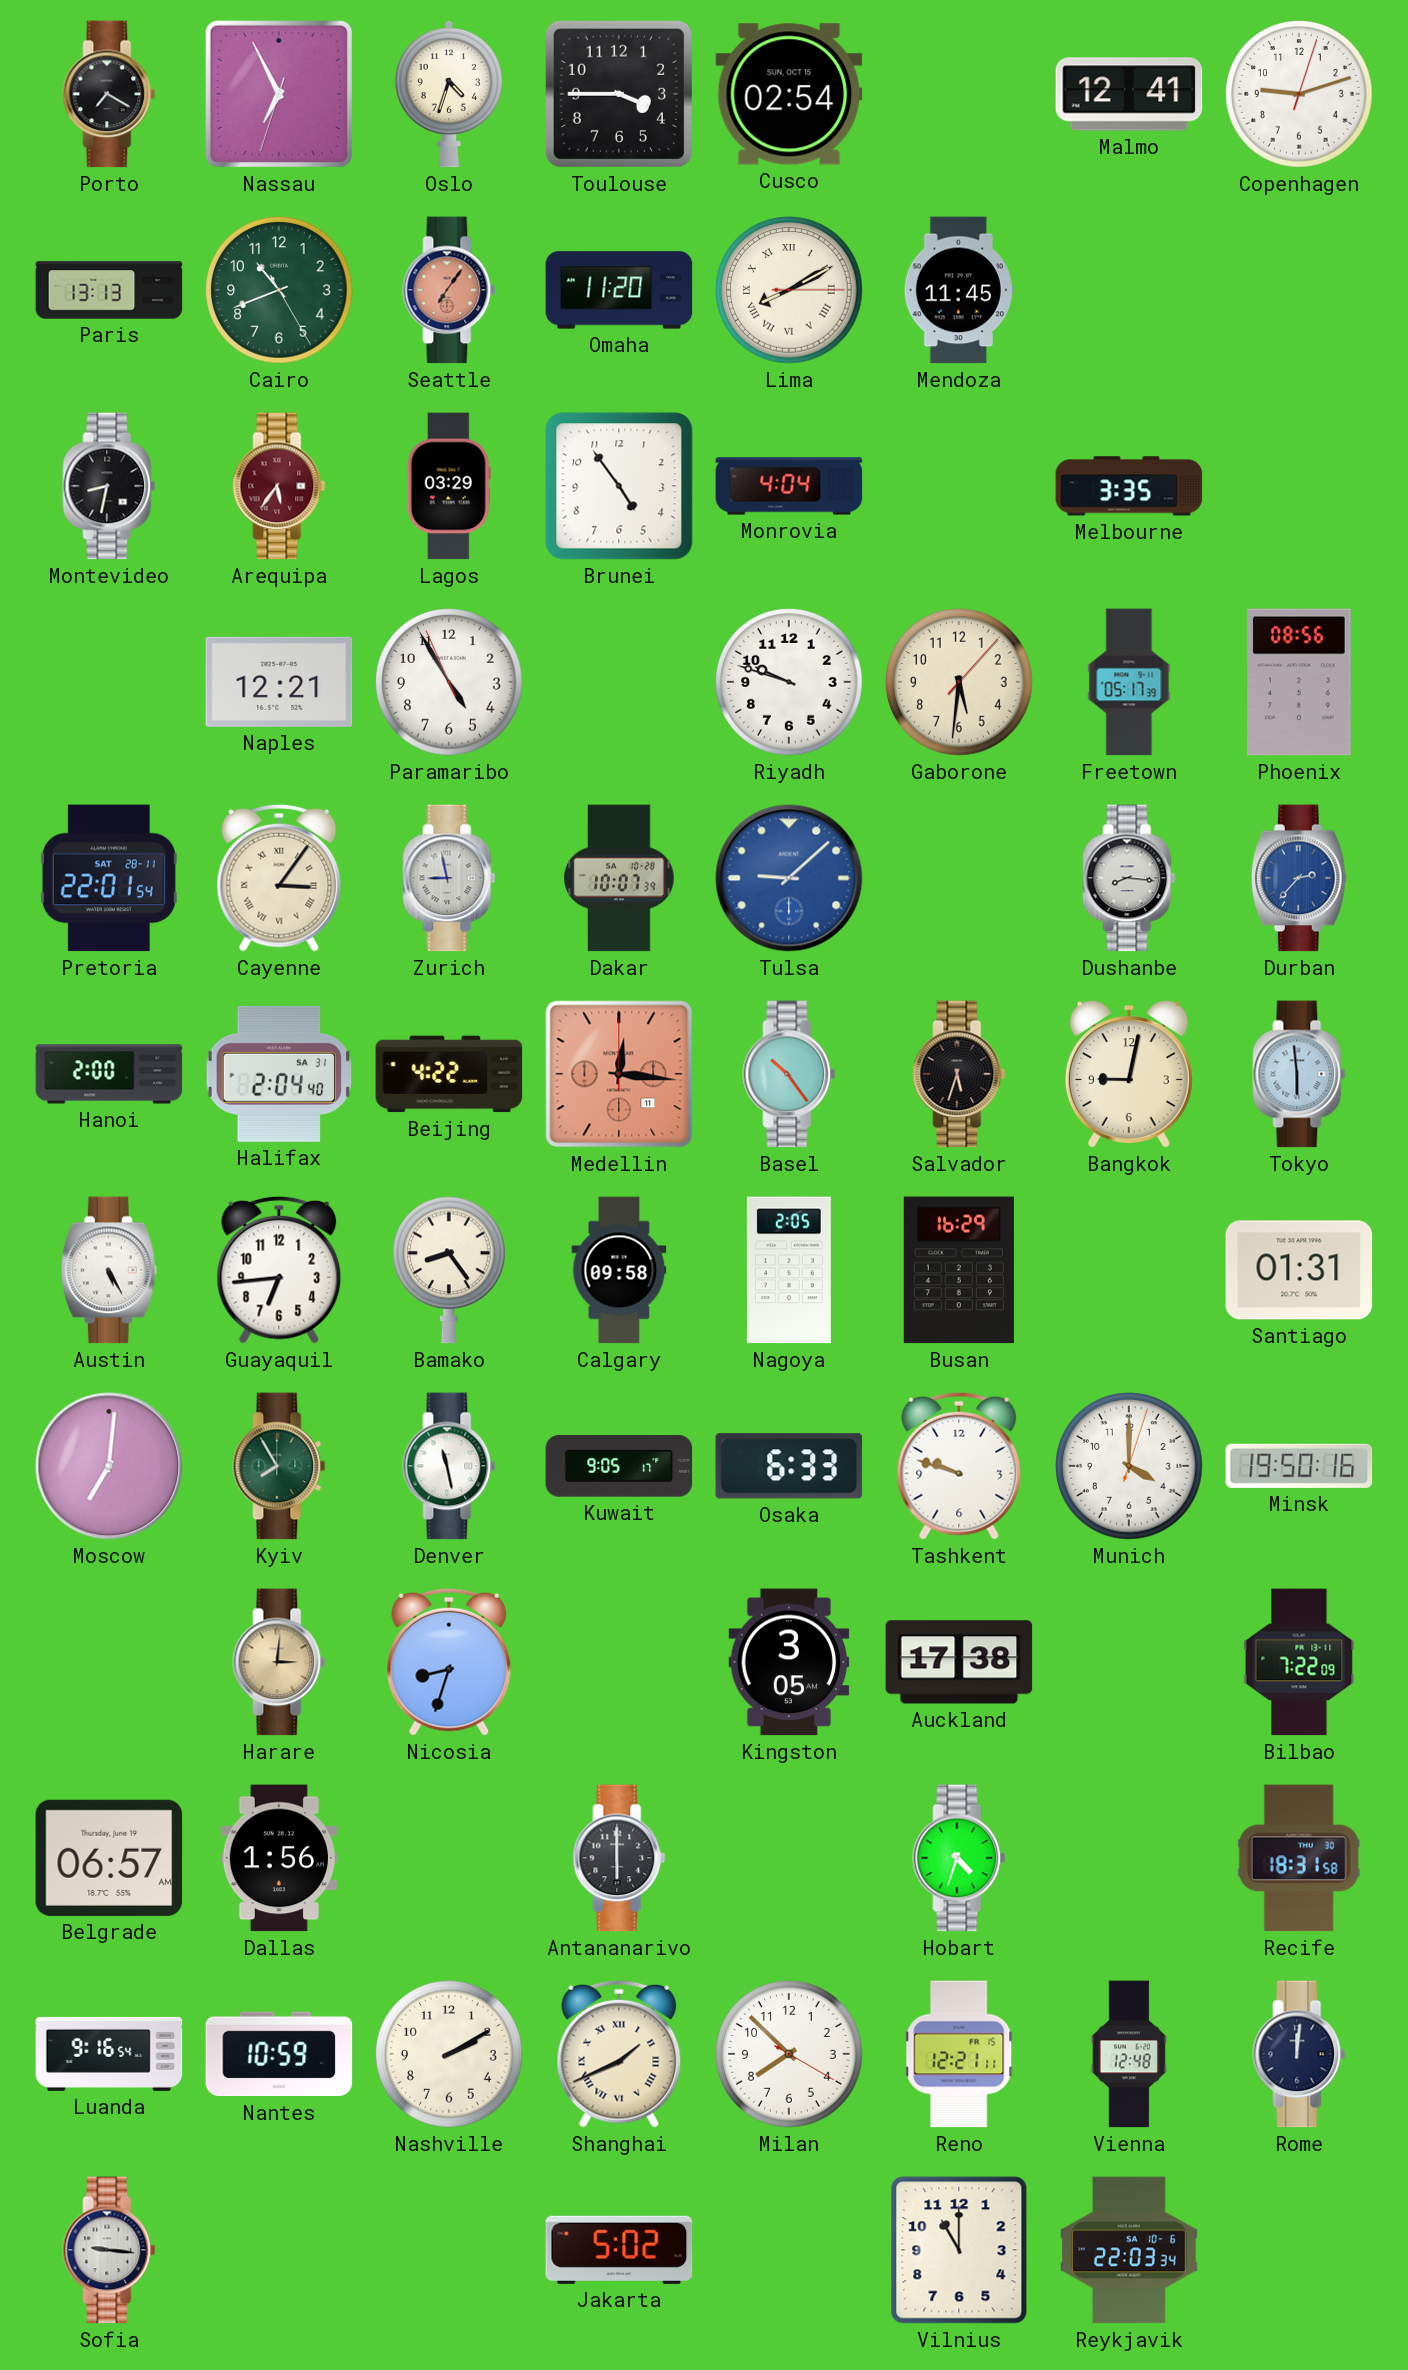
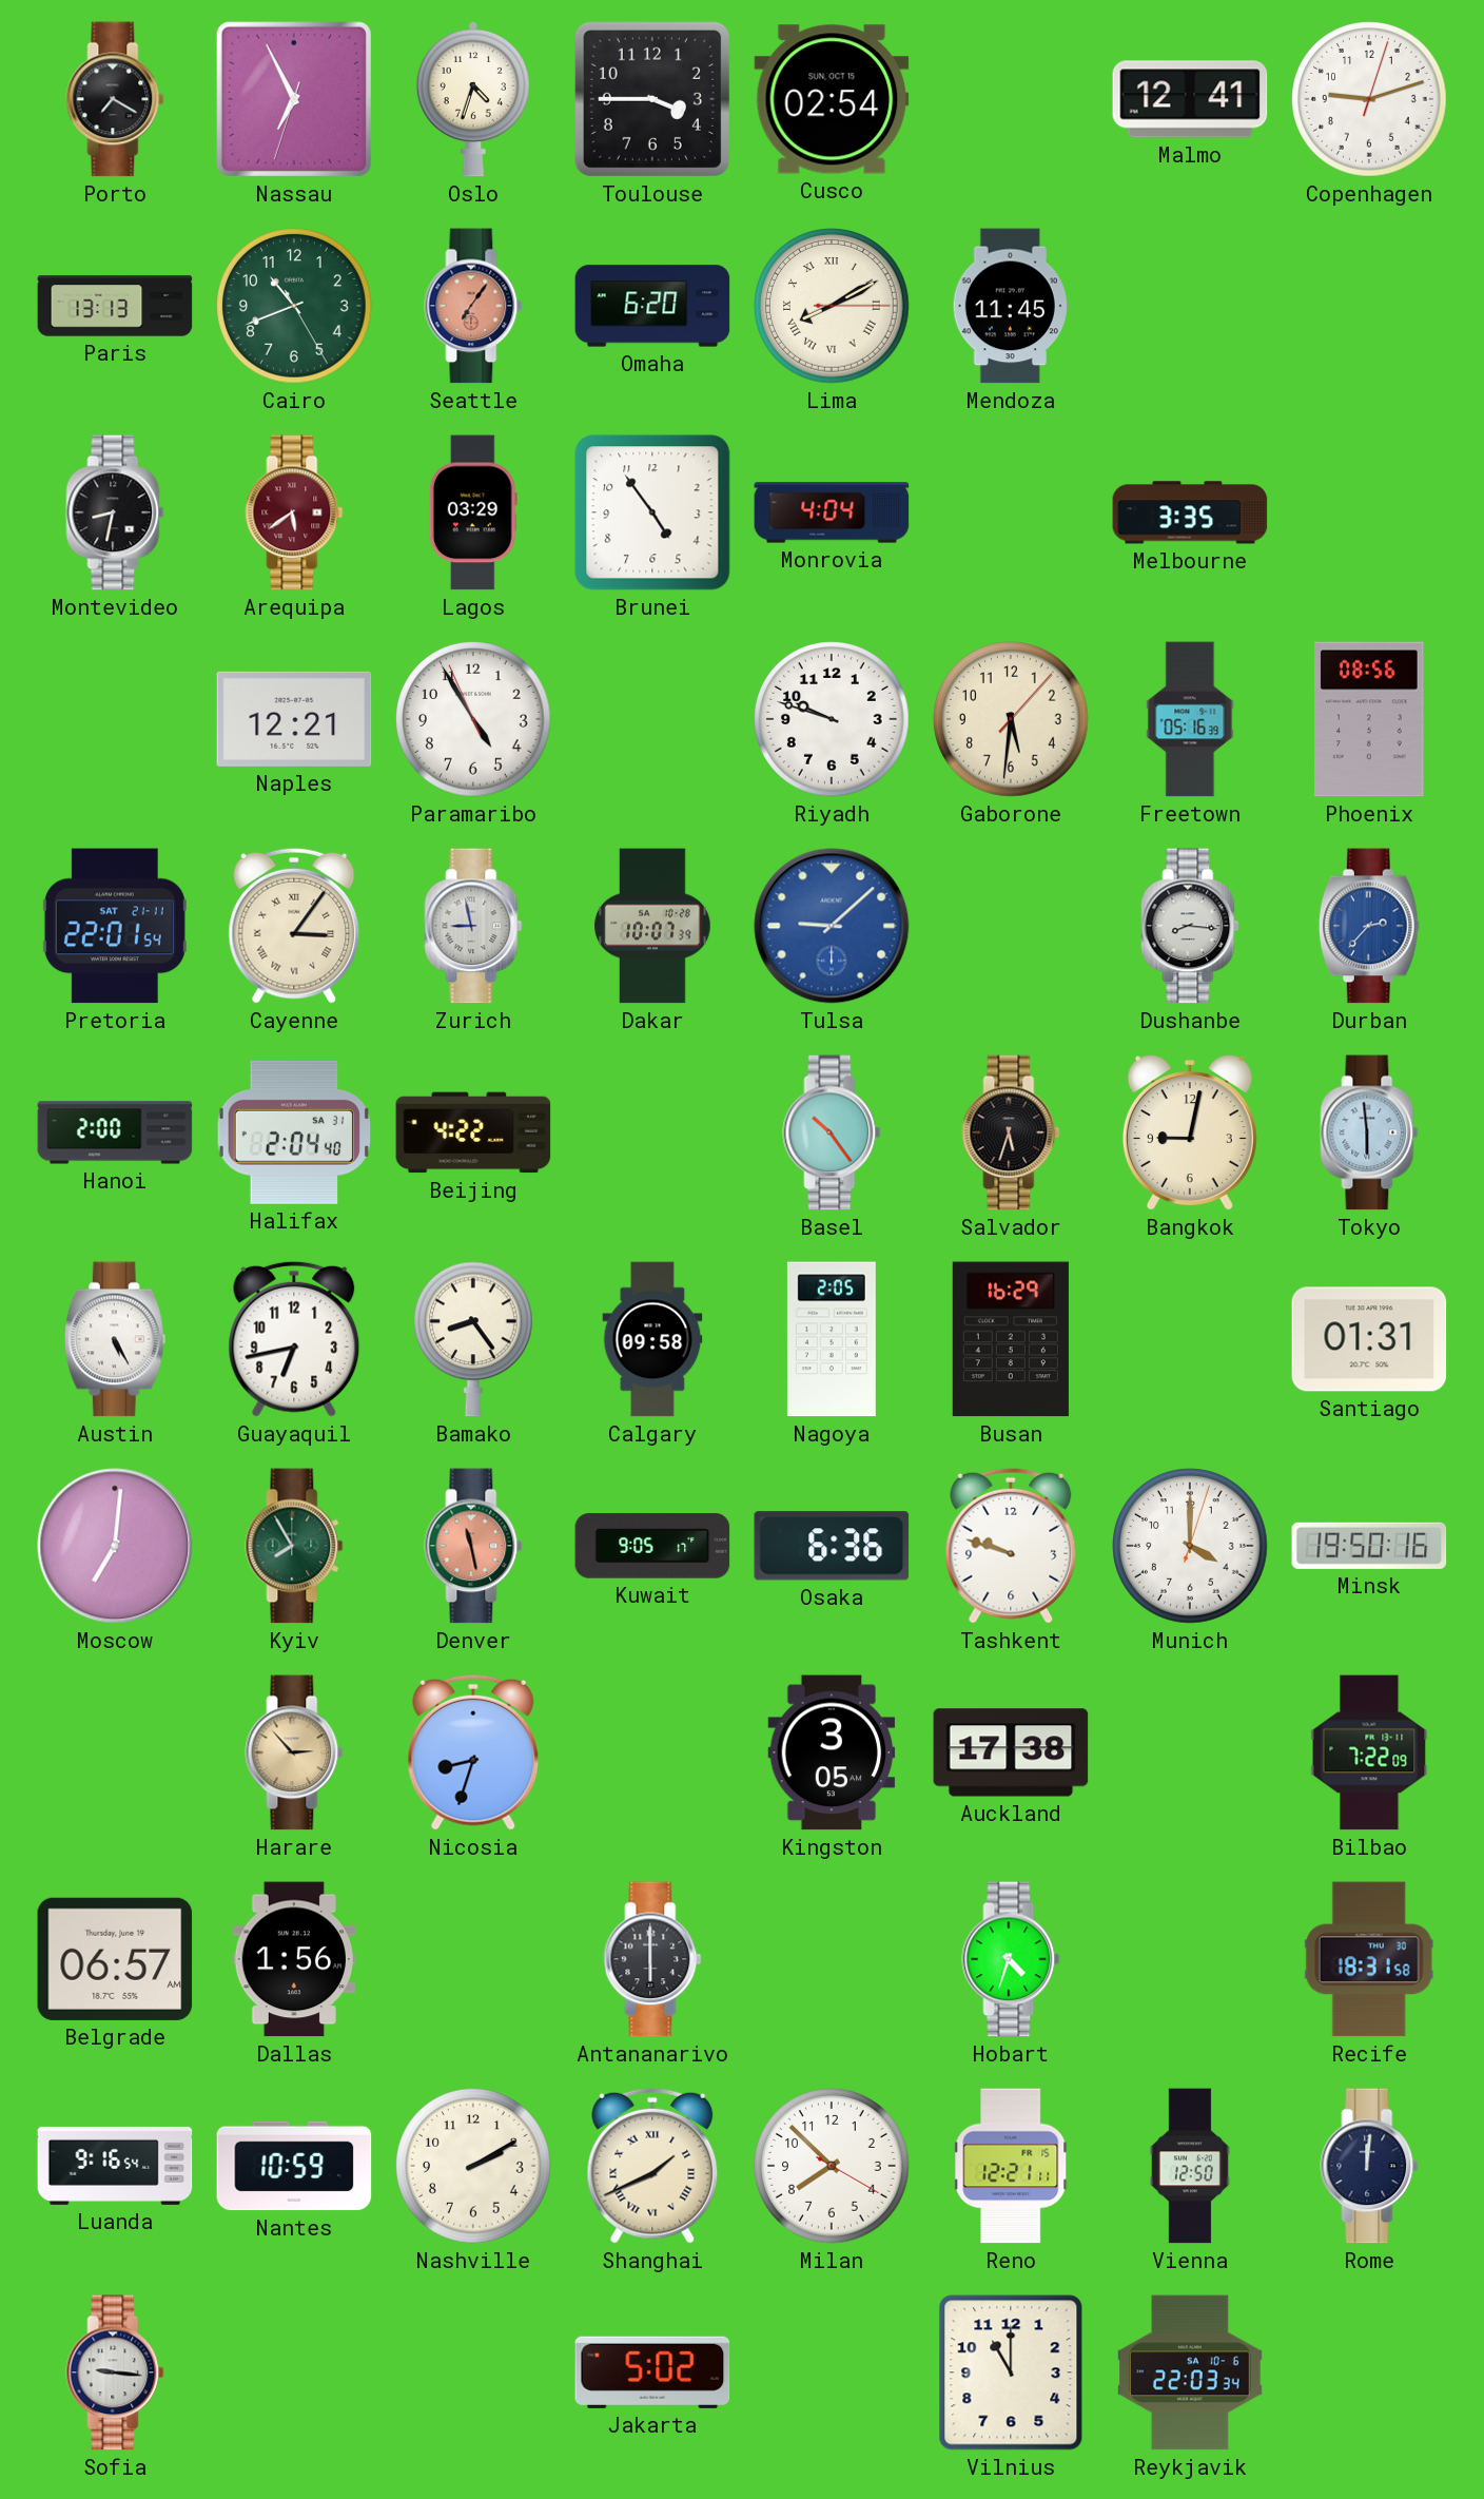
Omaha: 11:20 -> 6:20
Arequipa: 5:36 -> 5:39
Freetown: 05:17 -> 05:16
Pretoria date: SAT 28-11 -> SAT 21-11
Medellin: 12:16 -> none
Guayaquil: 6:44 -> 6:43
Denver dial: white -> salmon
Osaka: 6:33 -> 6:36
Harare: 3:01 -> 2:53
Vienna: 12:48 -> 12:50
